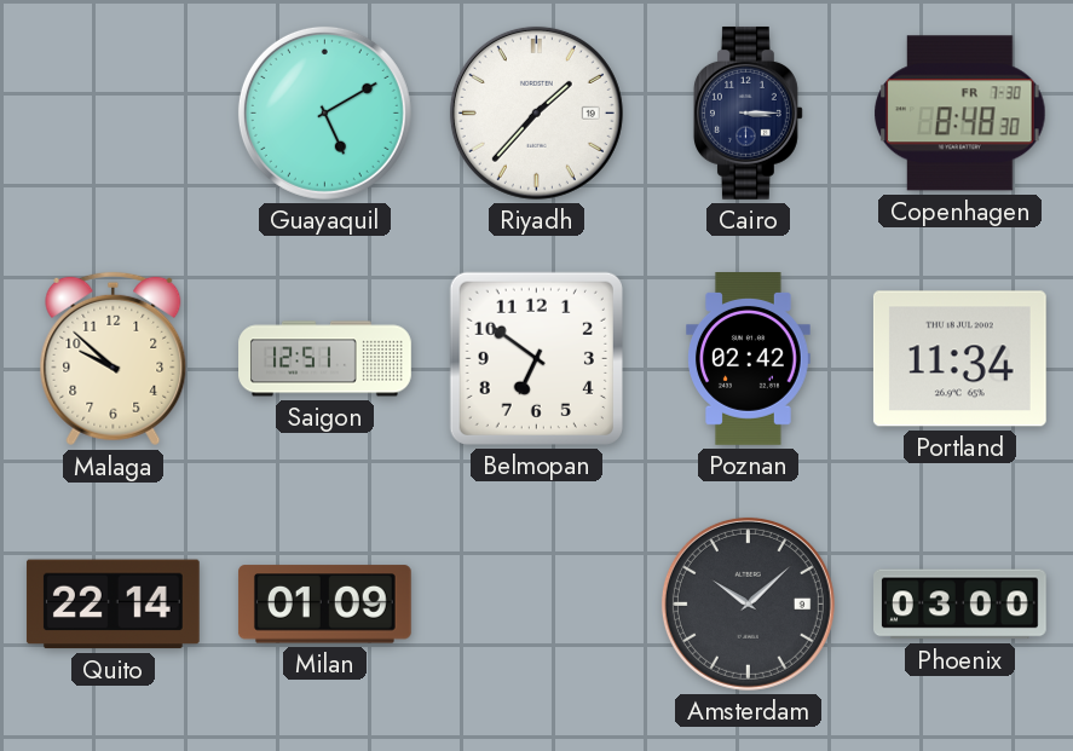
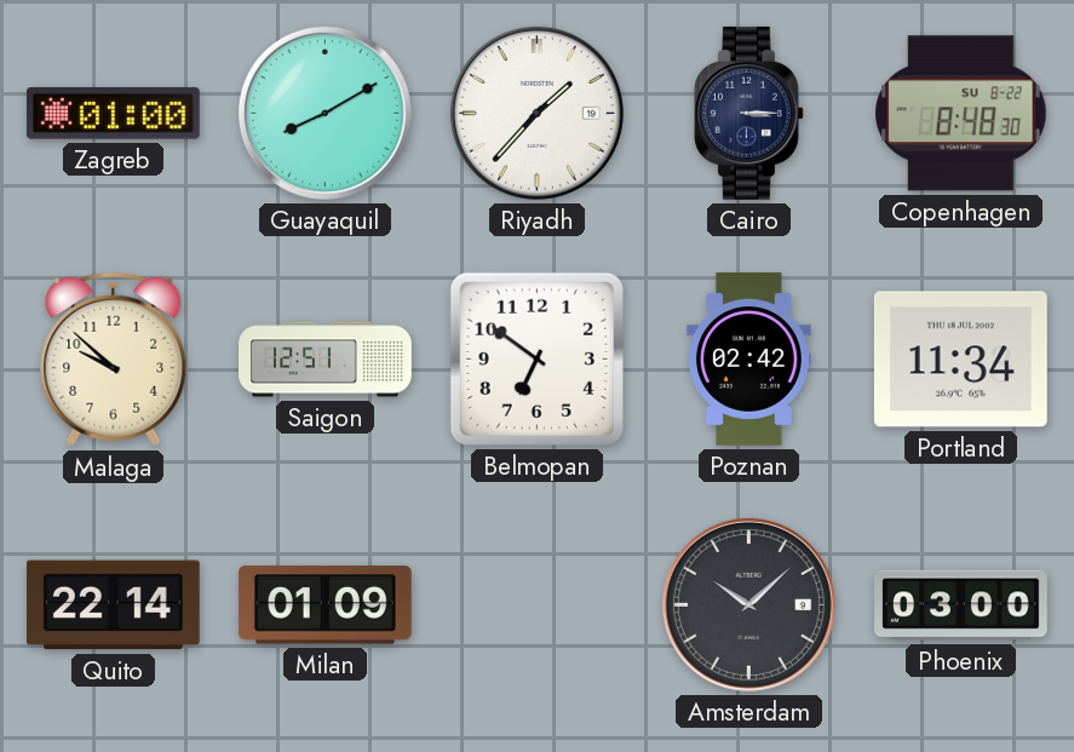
Zagreb: none -> 01:00
Guayaquil: 5:10 -> 8:10
Copenhagen date: FR 7-30 -> SU 8-22
